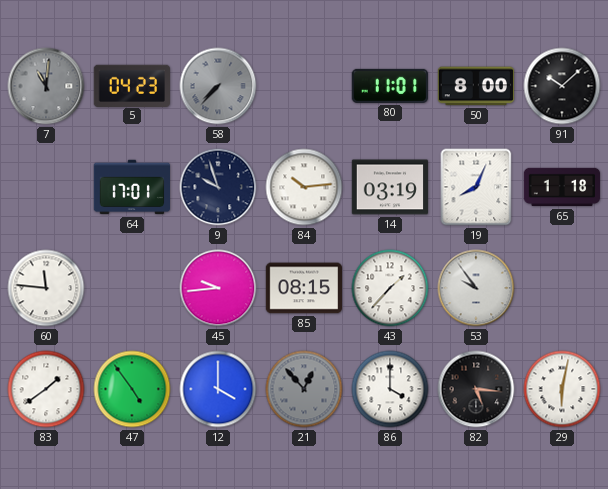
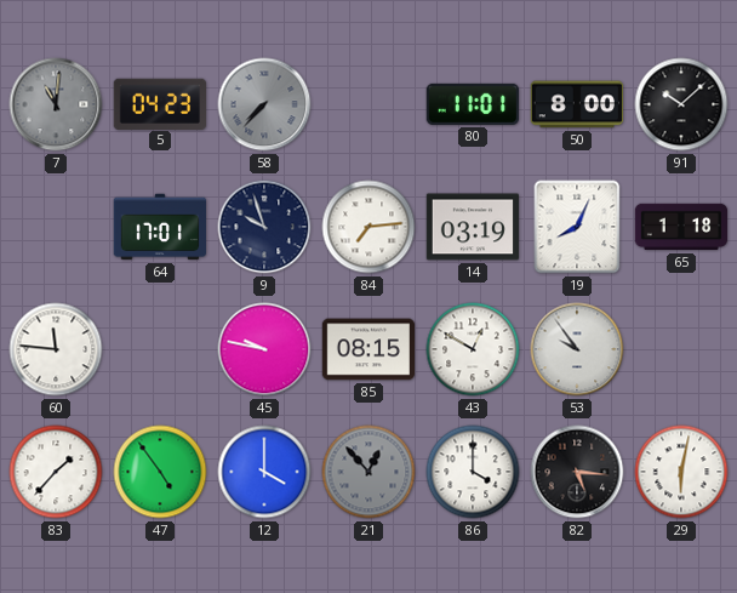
84: 10:14 -> 7:14
45: 9:44 -> 9:47
43: 1:37 -> 12:50
83: 1:39 -> 1:37
